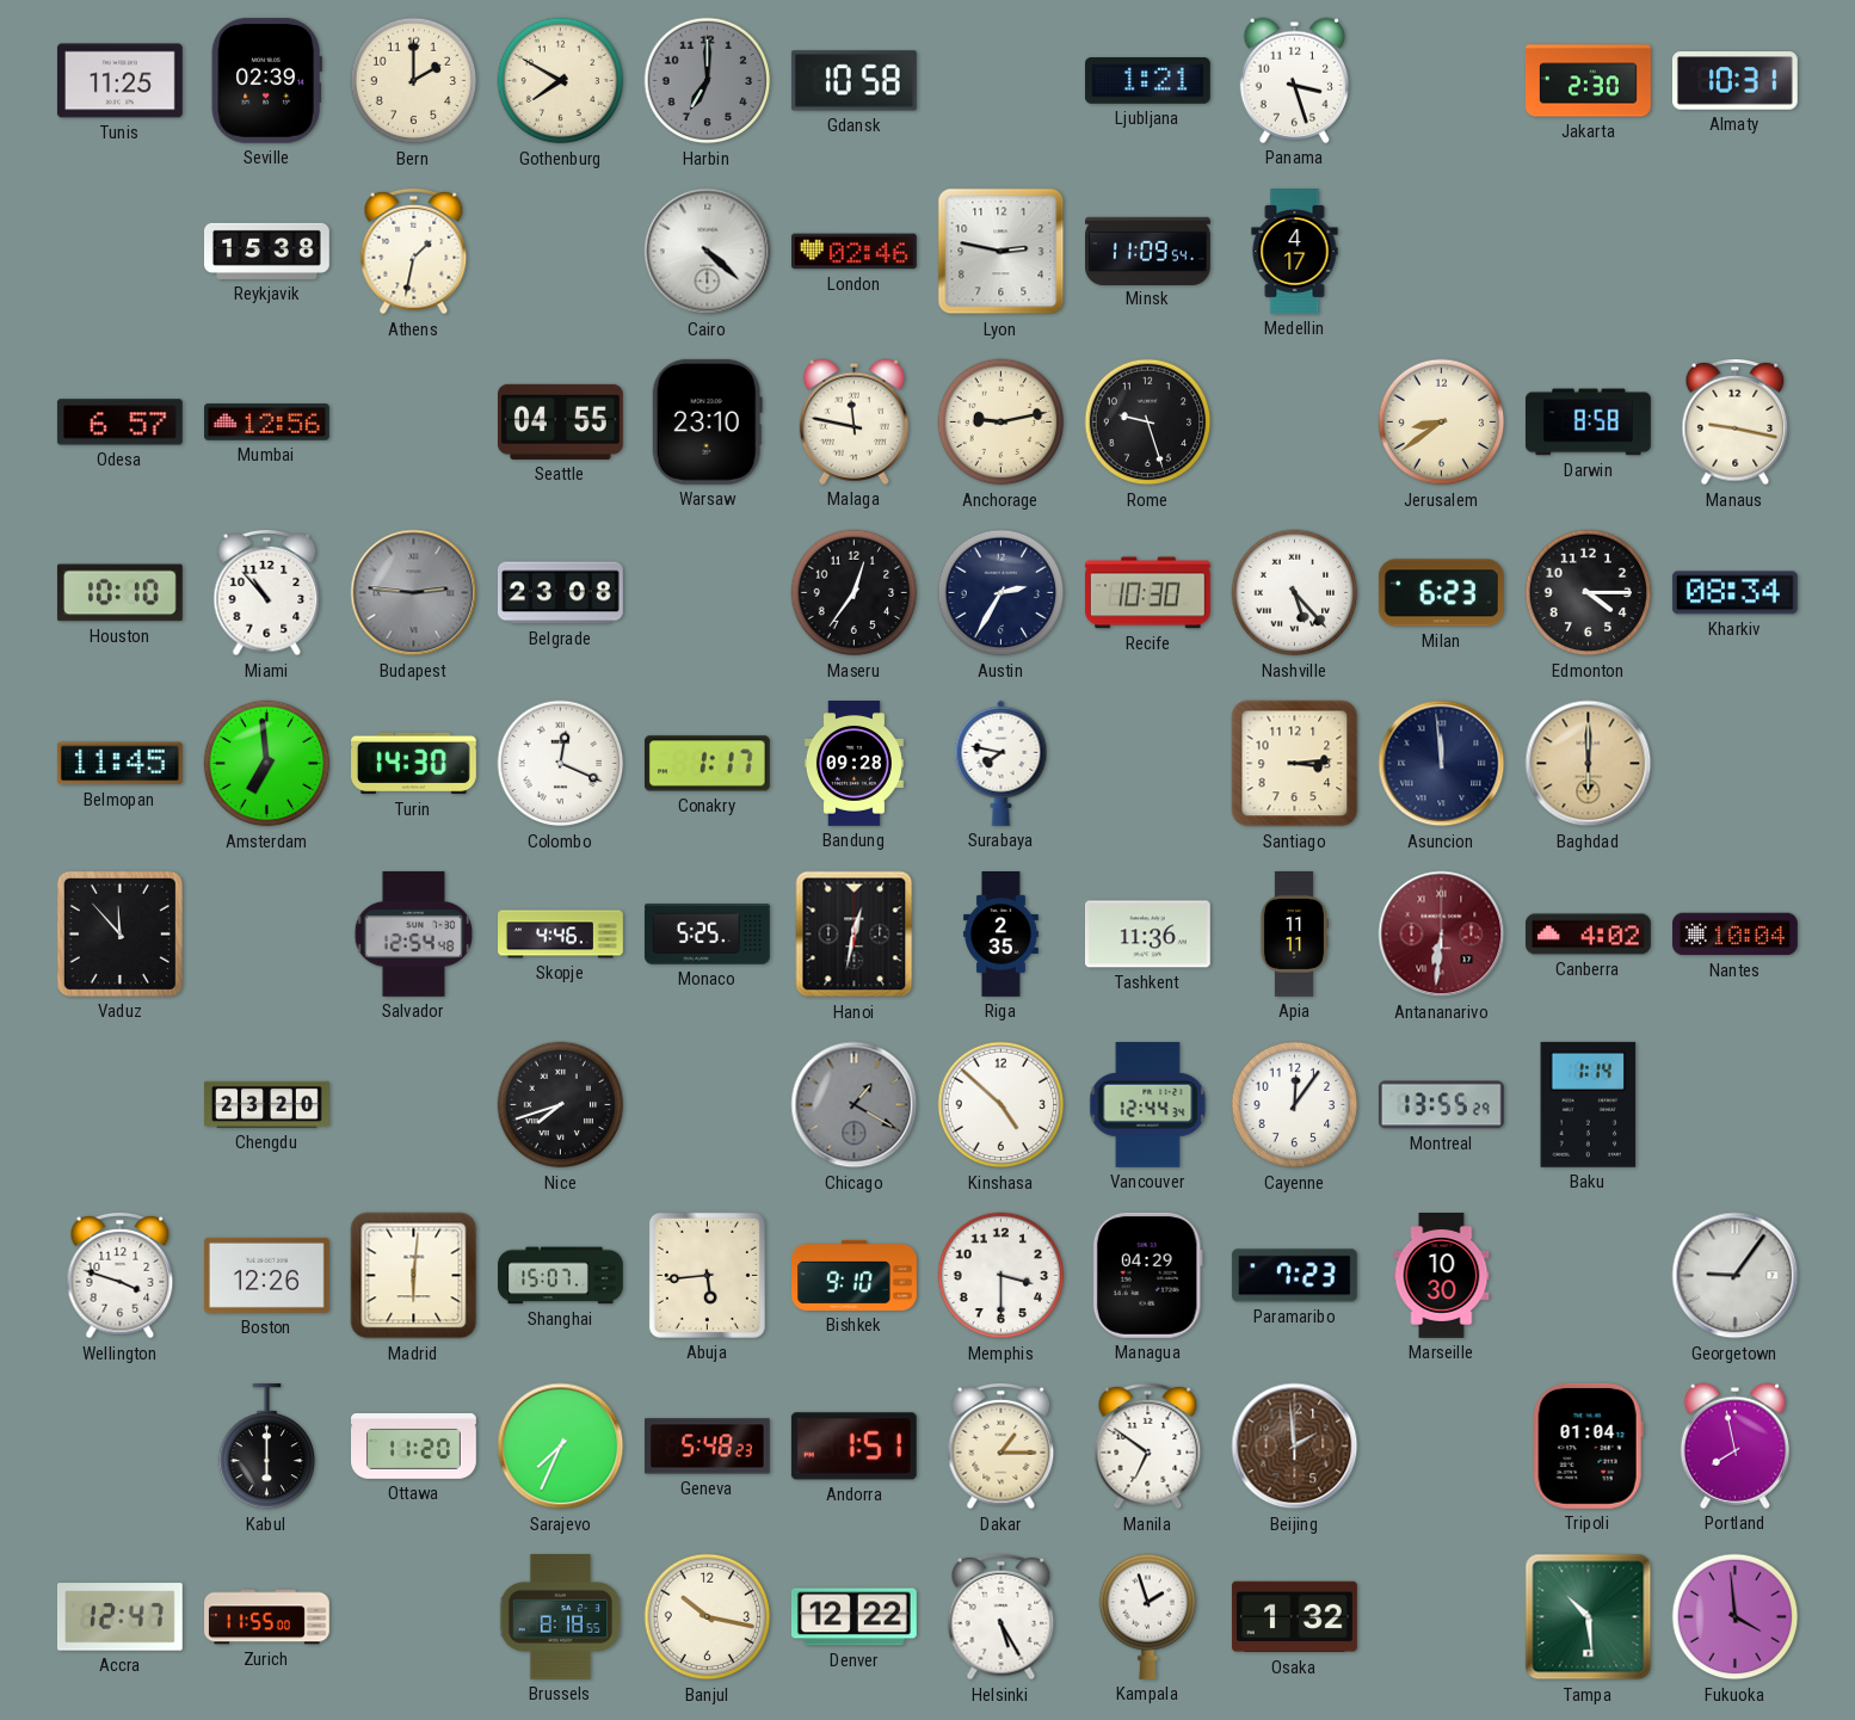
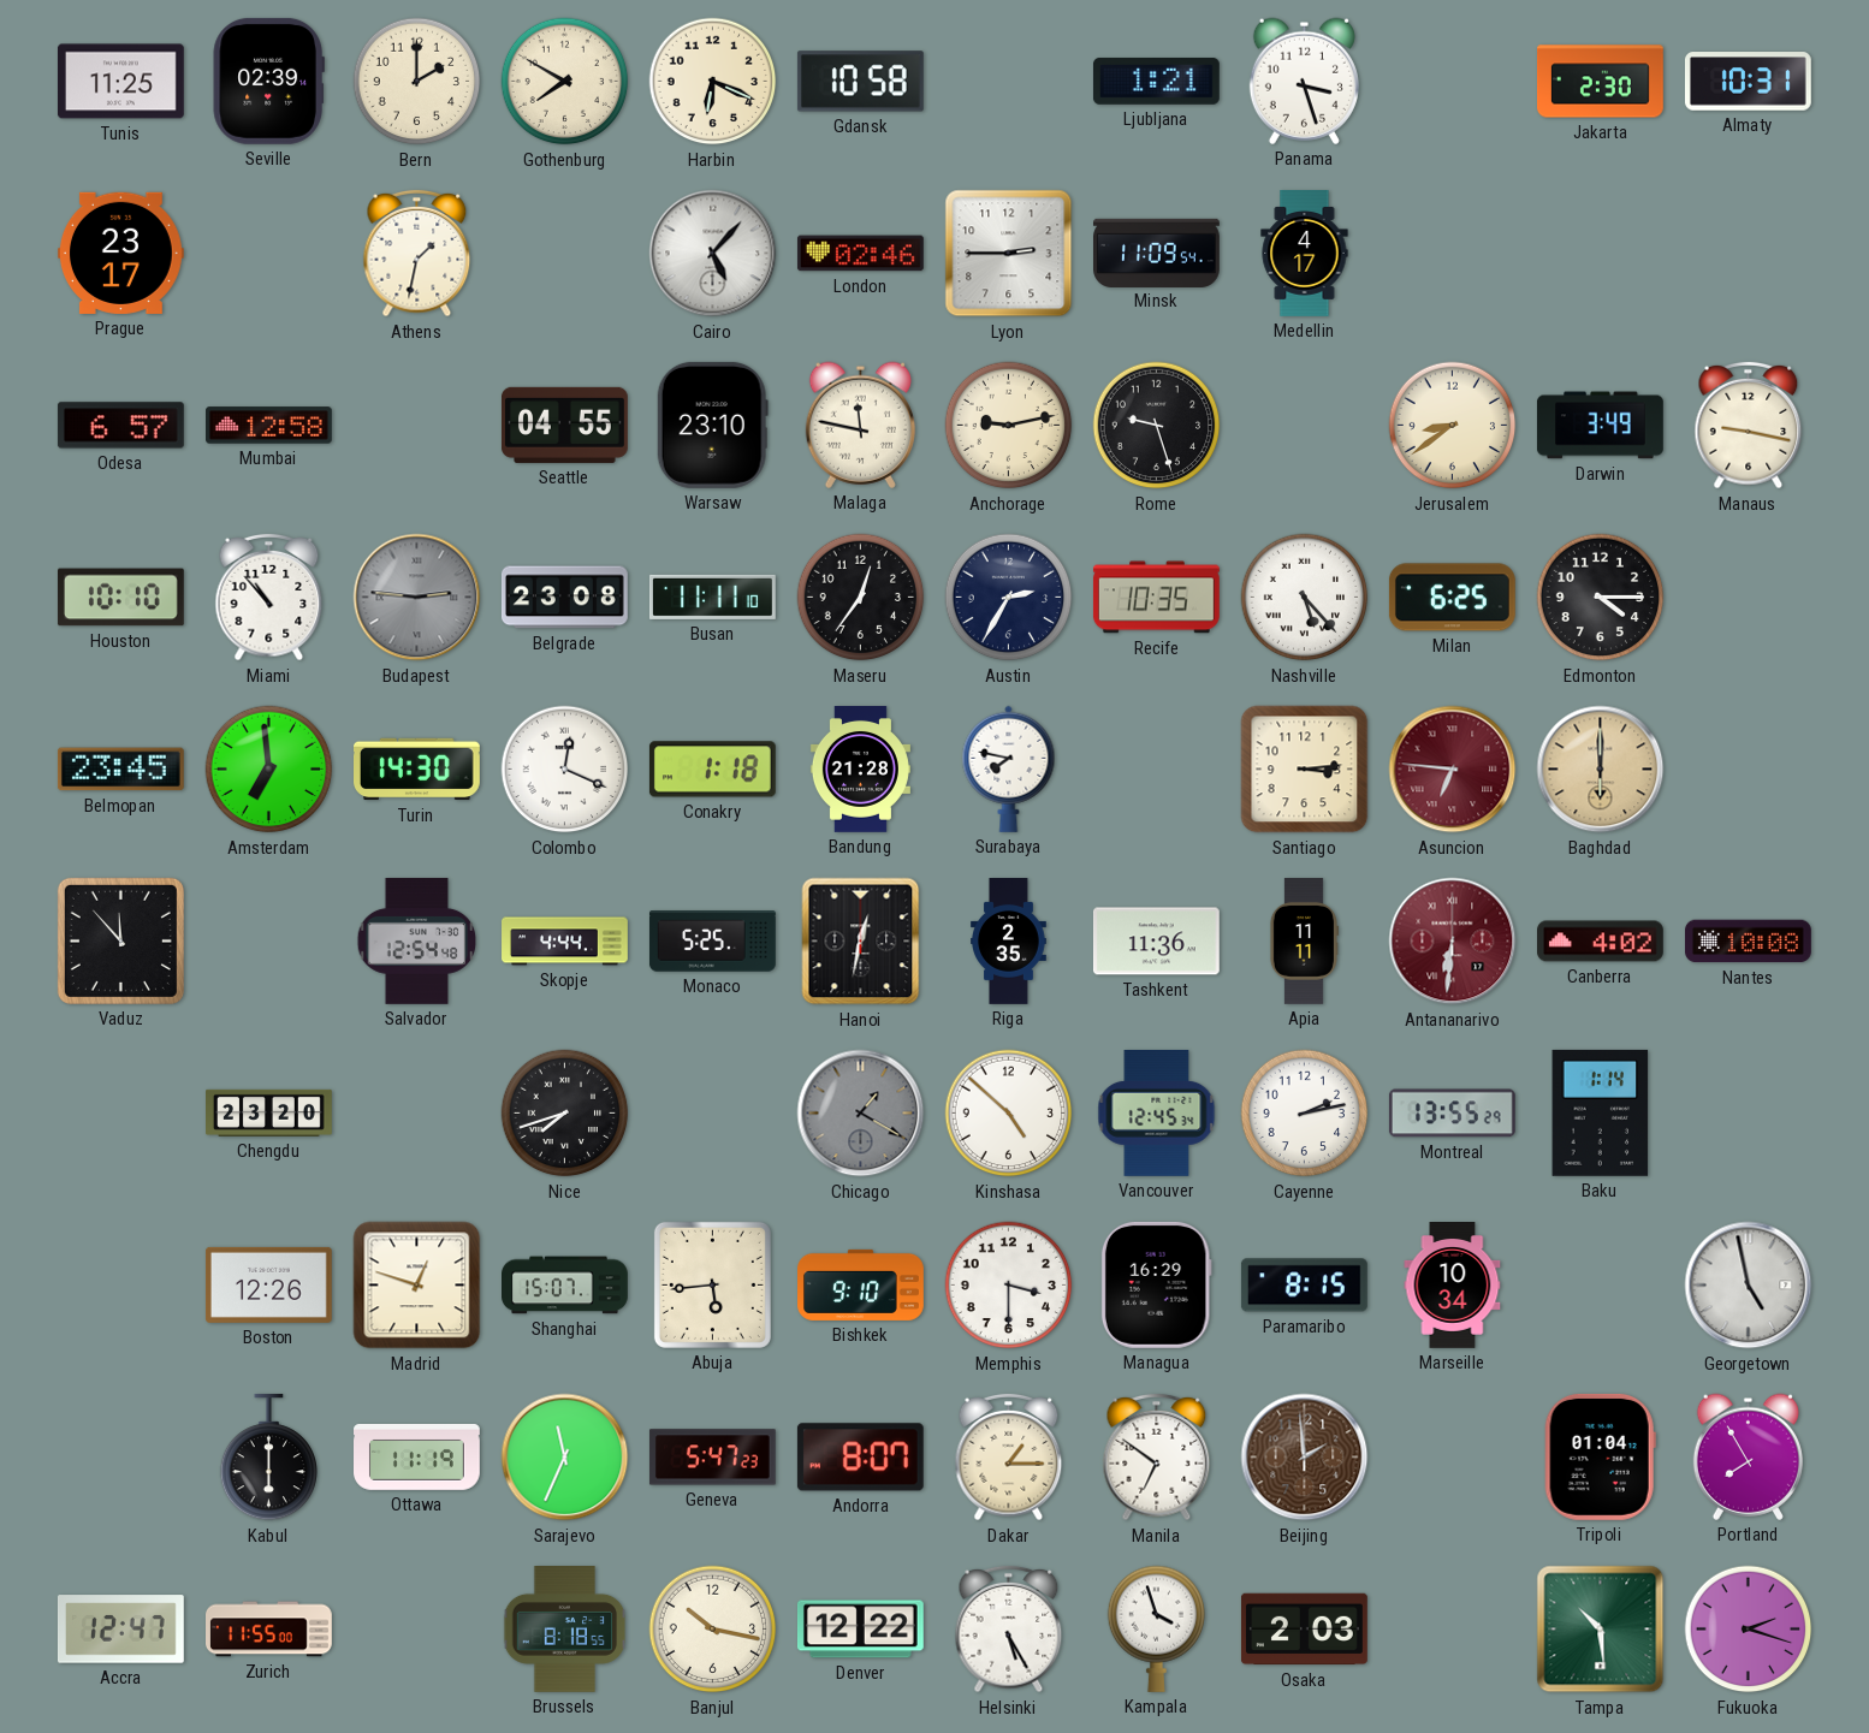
Harbin: 7:00 -> 6:19
Harbin dial: grey -> cream
Prague: none -> 23:17
Reykjavik: 15:38 -> none
Cairo: 4:22 -> 5:07
Lyon: 2:47 -> 2:45
Mumbai: 12:56 -> 12:58
Darwin: 8:58 -> 3:49
Busan: none -> 11:11
Recife: 10:30 -> 10:35
Milan: 6:23 -> 6:25
Kharkiv: 08:34 -> none
Belmopan: 11:45 -> 23:45
Conakry: 1:17 -> 1:18
Bandung: 09:28 -> 21:28
Asuncion: 11:59 -> 6:46
Asuncion dial: navy -> burgundy
Skopje: 4:46 -> 4:44
Nantes: 10:04 -> 10:08
Vancouver: 12:44 -> 12:45
Cayenne: 12:06 -> 2:13
Wellington: 3:48 -> none
Madrid: 6:01 -> 12:48
Managua: 04:29 -> 16:29
Paramaribo: 7:23 -> 8:15
Marseille: 10:30 -> 10:34
Georgetown: 9:06 -> 4:58
Ottawa: 11:20 -> 11:19
Sarajevo: 7:34 -> 11:34
Geneva: 5:48 -> 5:47
Andorra: 1:51 -> 8:07
Portland: 7:58 -> 7:55
Kampala: 1:57 -> 3:57
Osaka: 1:32 -> 2:03
Fukuoka: 3:59 -> 2:18
